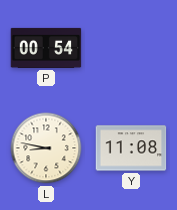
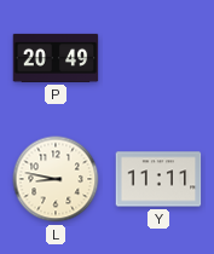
P: 00:54 -> 20:49
Y: 11:08 -> 11:11
